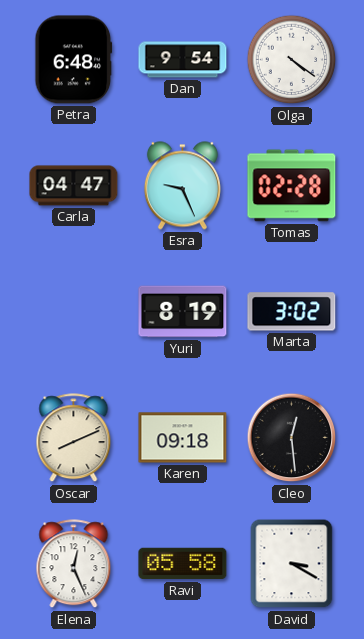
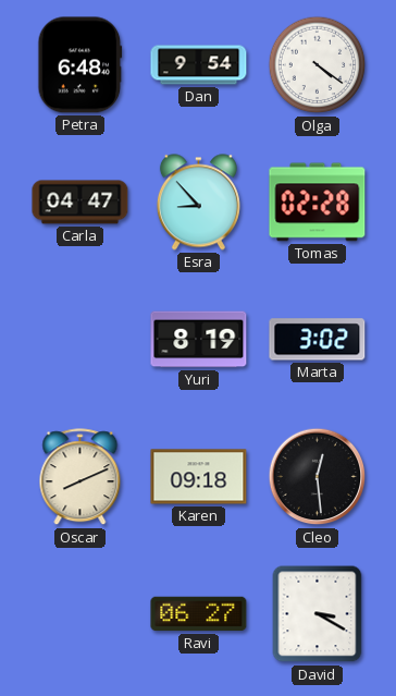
Esra: 9:26 -> 8:53
Elena: 12:26 -> none
Ravi: 05:58 -> 06:27
